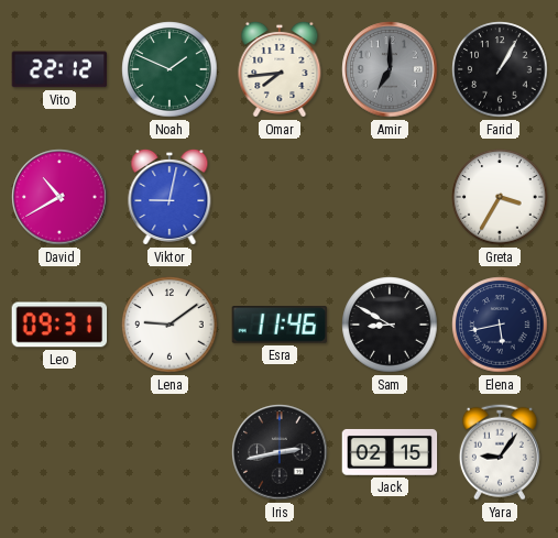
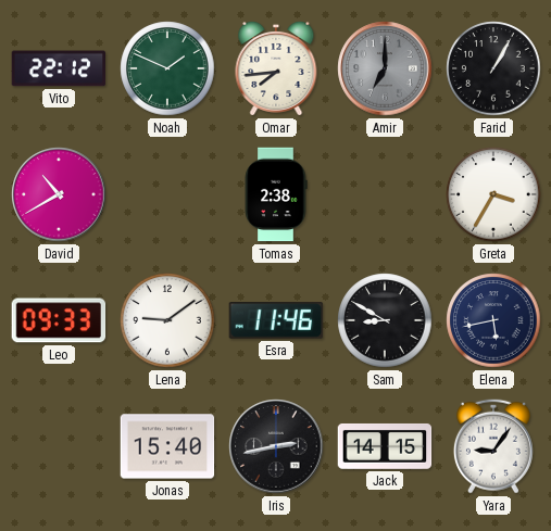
Viktor: 9:02 -> none
Tomas: none -> 2:38
Leo: 09:31 -> 09:33
Jonas: none -> 15:40
Jack: 02:15 -> 14:15
